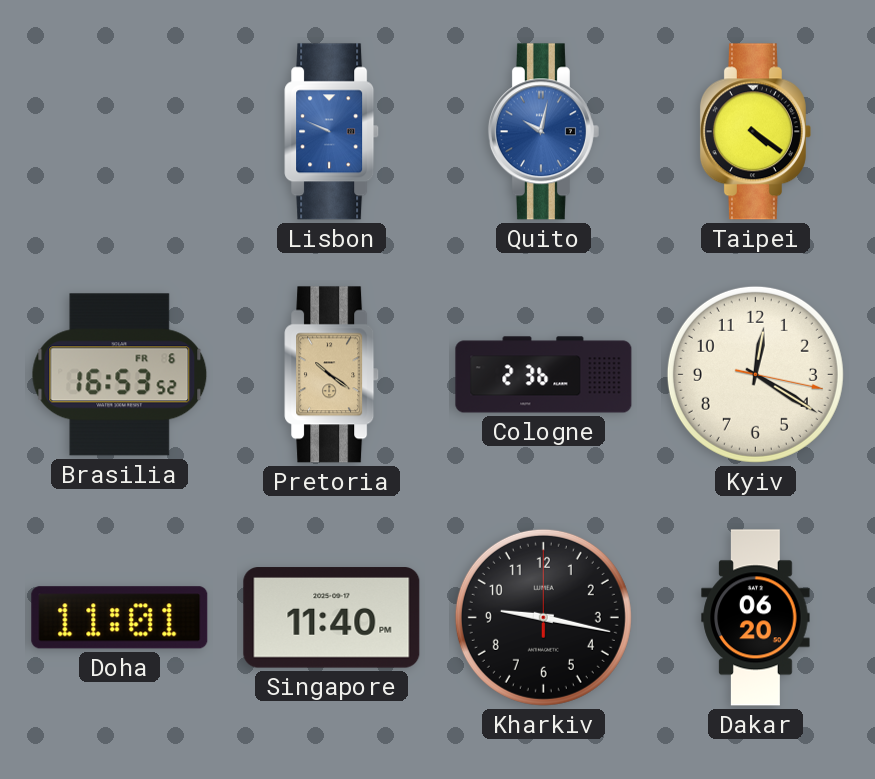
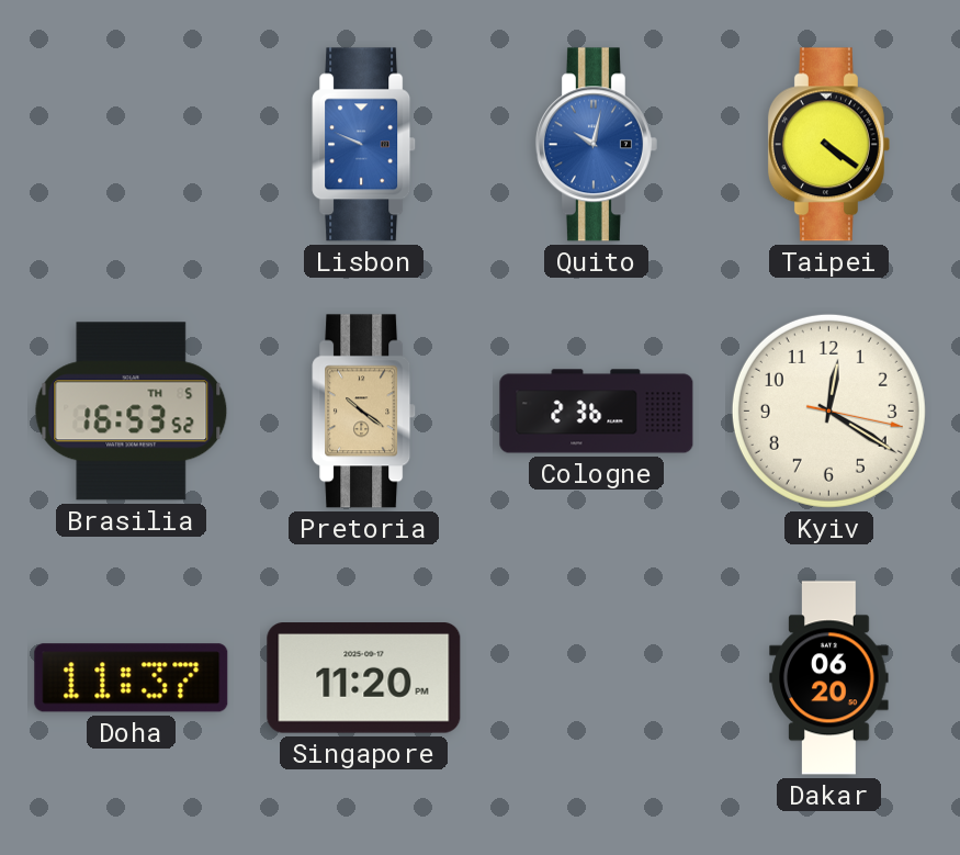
Brasilia date: FR 6 -> TH 5
Doha: 11:01 -> 11:37
Singapore: 11:40 -> 11:20
Kharkiv: 9:17 -> none
